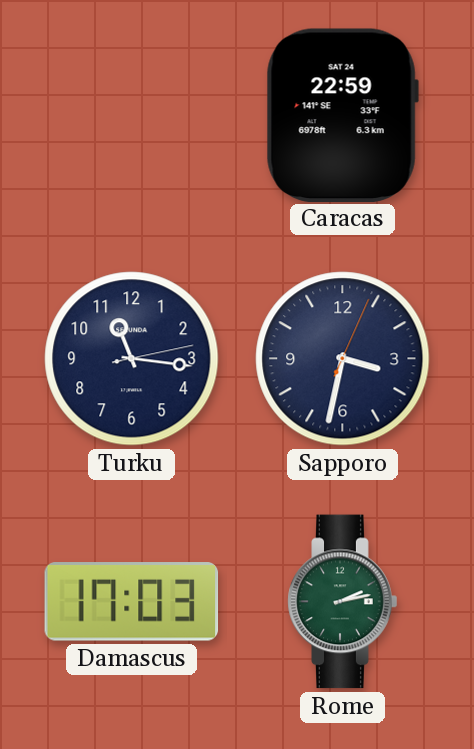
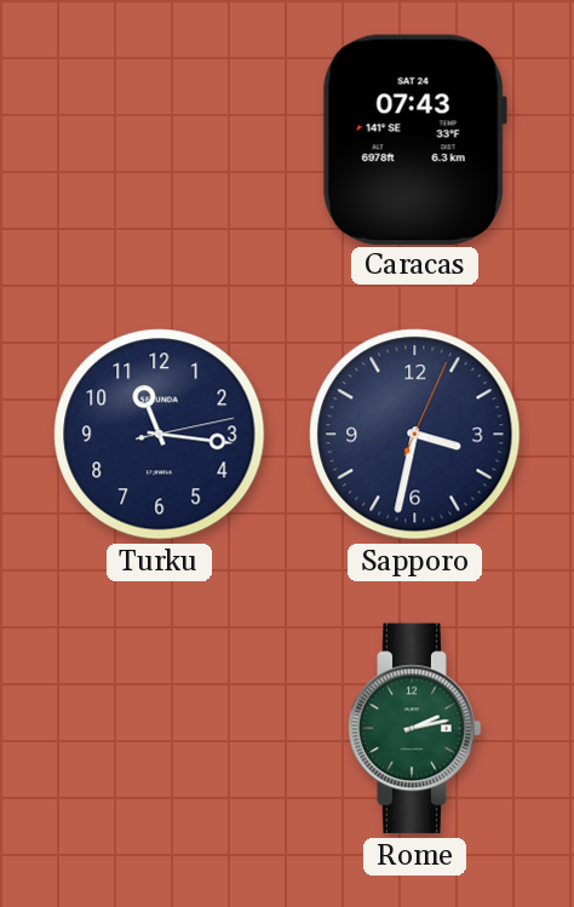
Caracas: 22:59 -> 07:43
Damascus: 17:03 -> none
